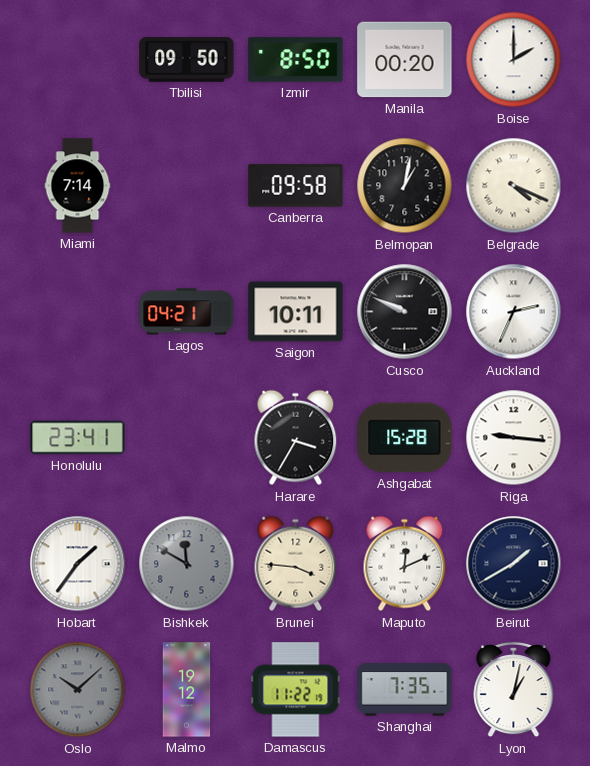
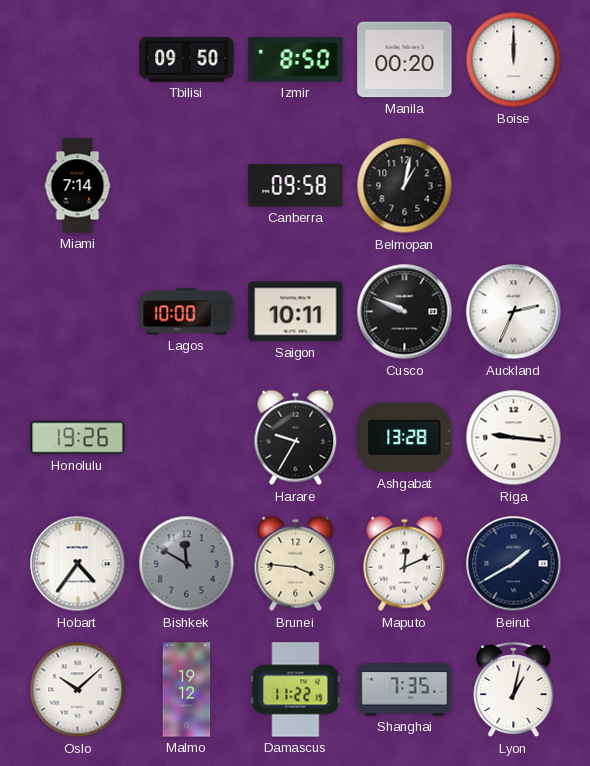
Boise: 2:00 -> 12:00
Belgrade: 4:19 -> none
Lagos: 04:21 -> 10:00
Honolulu: 23:41 -> 19:26
Harare: 3:35 -> 9:35
Ashgabat: 15:28 -> 13:28
Hobart: 1:36 -> 4:36
Oslo dial: grey -> white
